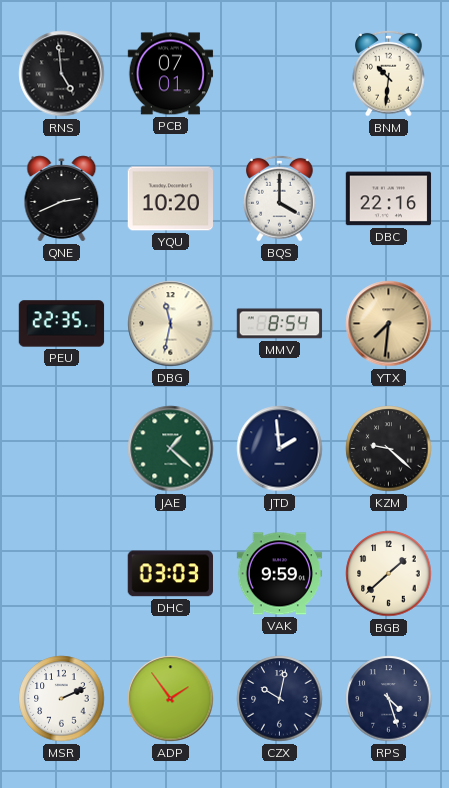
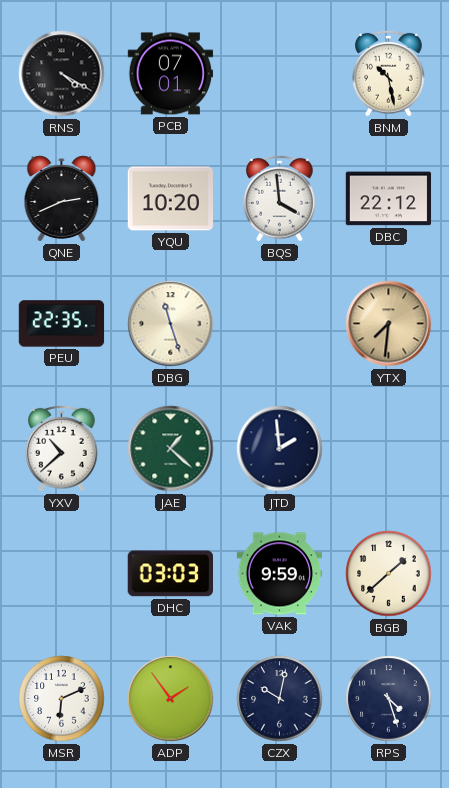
RNS: 4:59 -> 4:20
BNM: 10:31 -> 10:28
BQS: 4:00 -> 3:59
DBC: 22:16 -> 22:12
DBG: 11:32 -> 11:27
MMV: 8:54 -> none
YXV: none -> 10:38
KZM: 9:22 -> none
MSR: 2:11 -> 6:11
